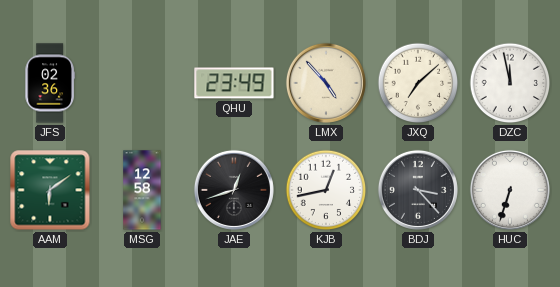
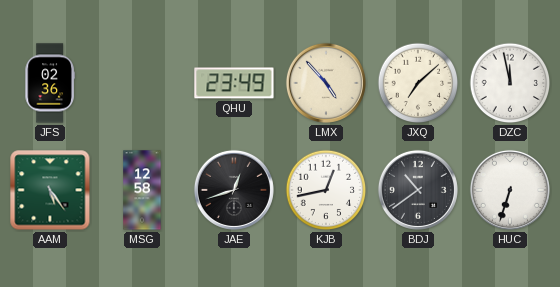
AAM: 6:09 -> 5:24
BDJ: 3:23 -> 10:39
